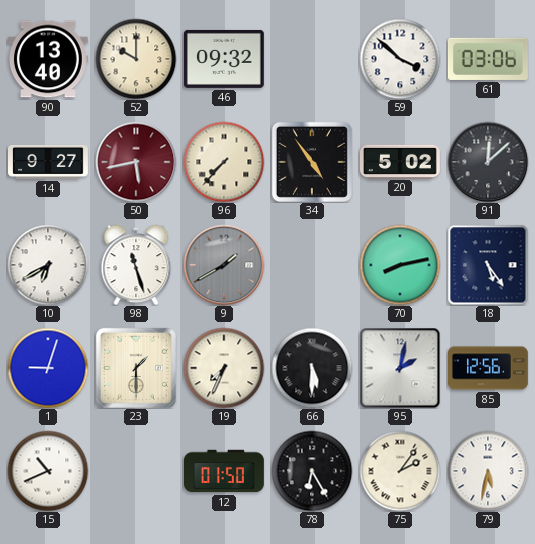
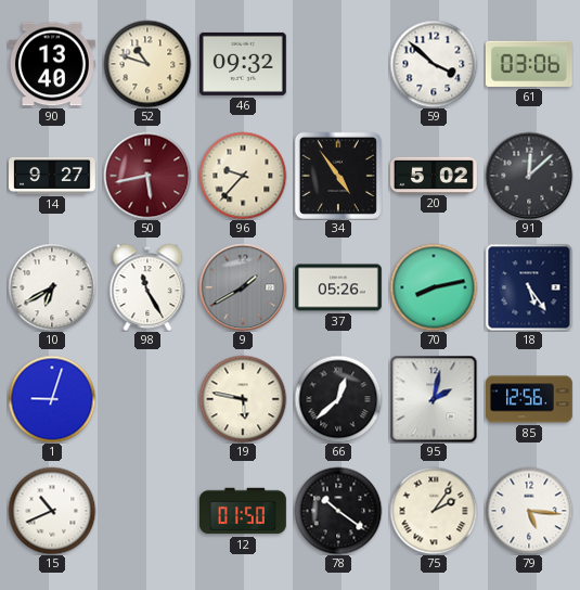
52: 10:00 -> 10:48
96: 7:37 -> 9:37
98: 11:27 -> 11:25
37: none -> 05:26
23: 1:30 -> none
19: 7:34 -> 5:47
66: 5:30 -> 12:38
78: 6:25 -> 10:21
79: 5:32 -> 5:16
